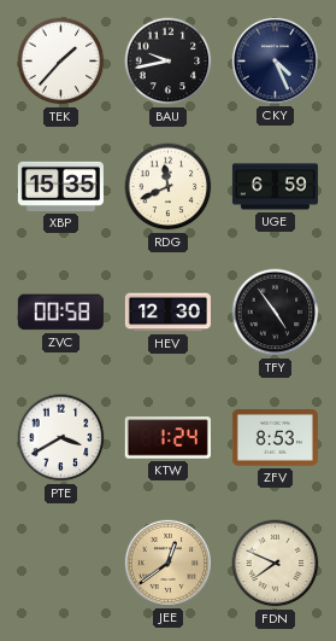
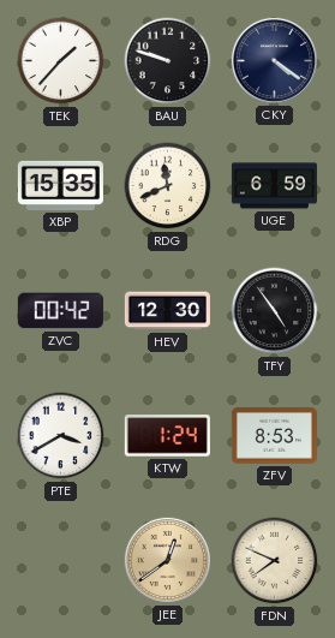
BAU: 9:43 -> 9:48
CKY: 4:26 -> 4:21
ZVC: 00:58 -> 00:42
